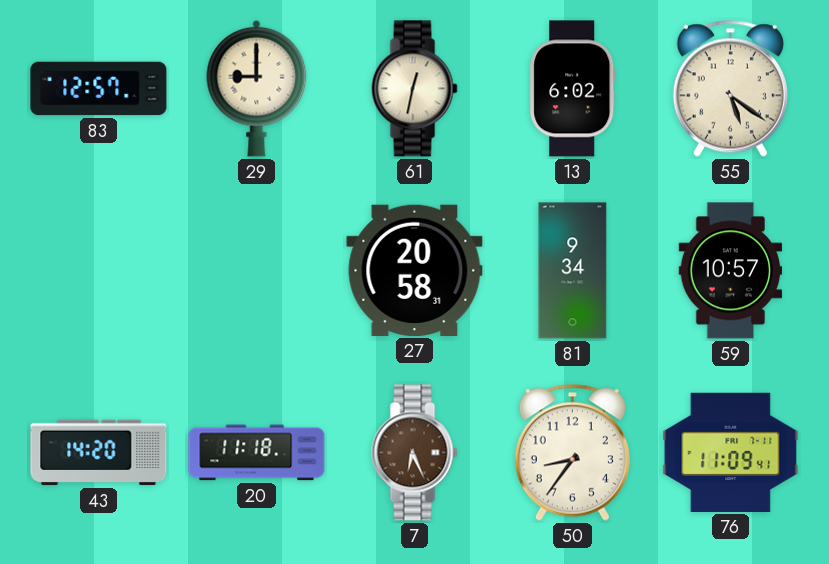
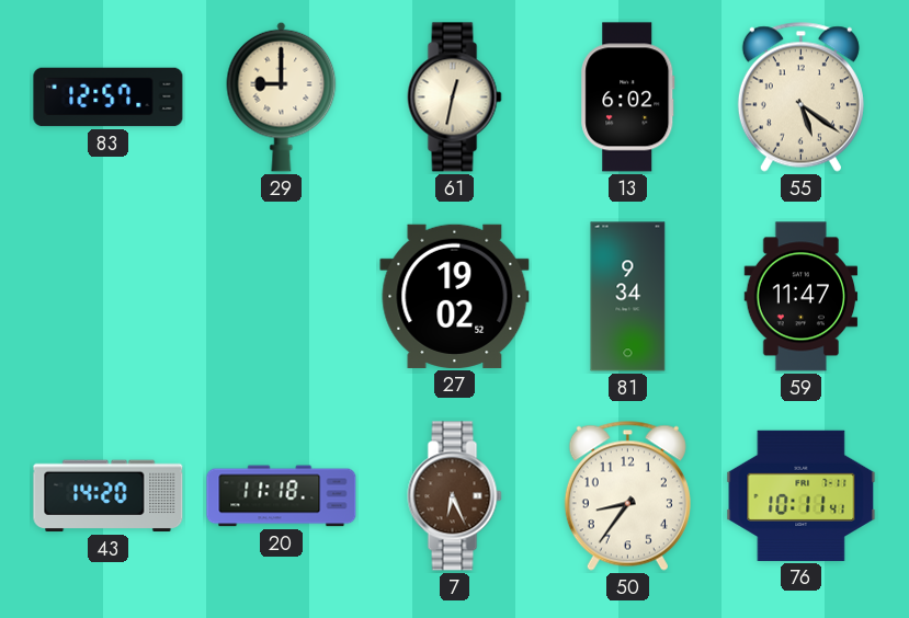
27: 20:58 -> 19:02
59: 10:57 -> 11:47
76: 11:09 -> 10:11
